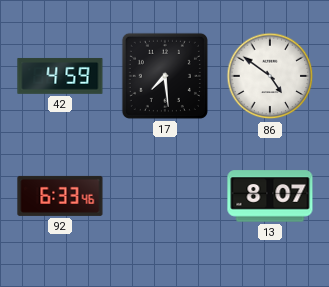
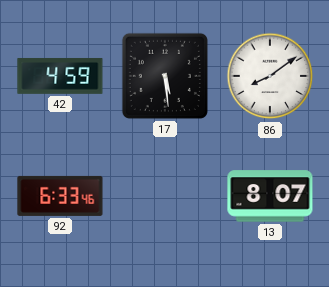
17: 7:29 -> 5:29
86: 4:51 -> 8:09
